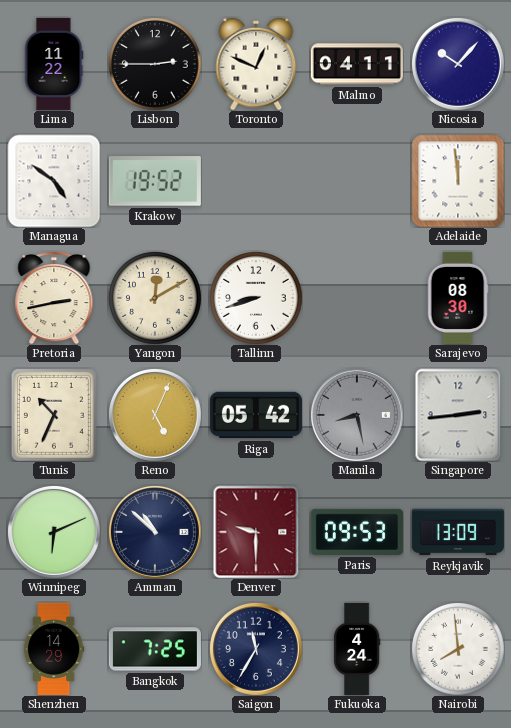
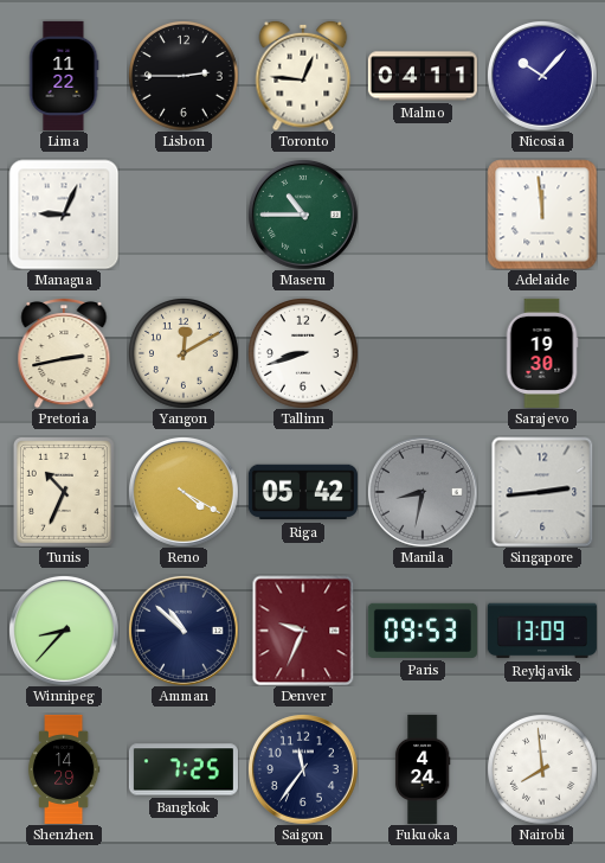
Toronto: 12:49 -> 12:46
Managua: 4:51 -> 9:04
Krakow: 19:52 -> none
Maseru: none -> 10:45
Sarajevo: 08:30 -> 19:30
Reno: 5:04 -> 4:20
Manila: 8:28 -> 8:32
Winnipeg: 6:11 -> 8:37
Denver: 9:30 -> 9:34
Saigon: 11:35 -> 11:36
